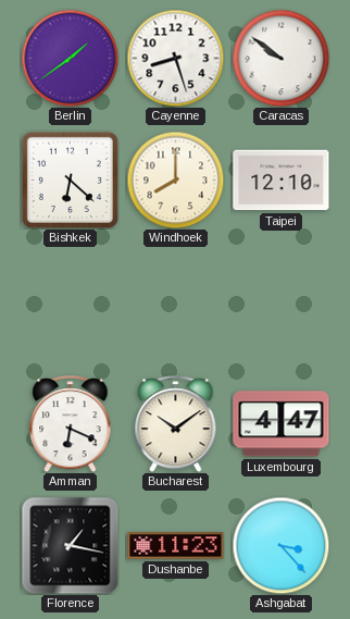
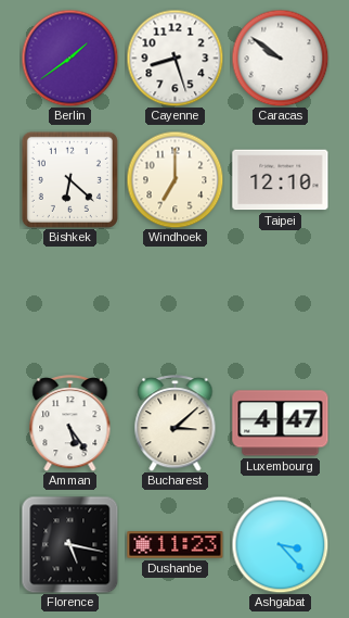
Windhoek: 8:00 -> 7:00
Amman: 6:19 -> 5:24
Bucharest: 10:09 -> 3:08
Florence: 1:17 -> 5:17
